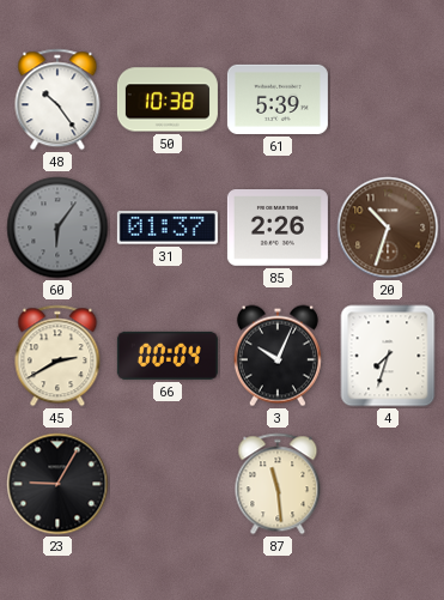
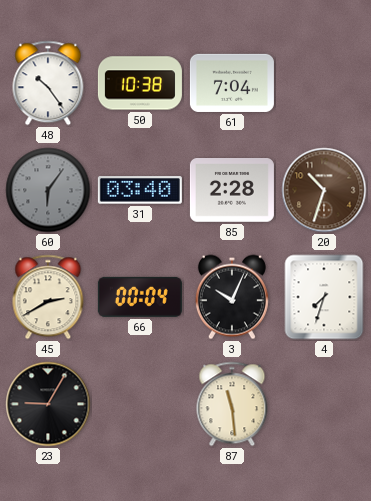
61: 5:39 -> 7:04
31: 01:37 -> 03:40
85: 2:26 -> 2:28
